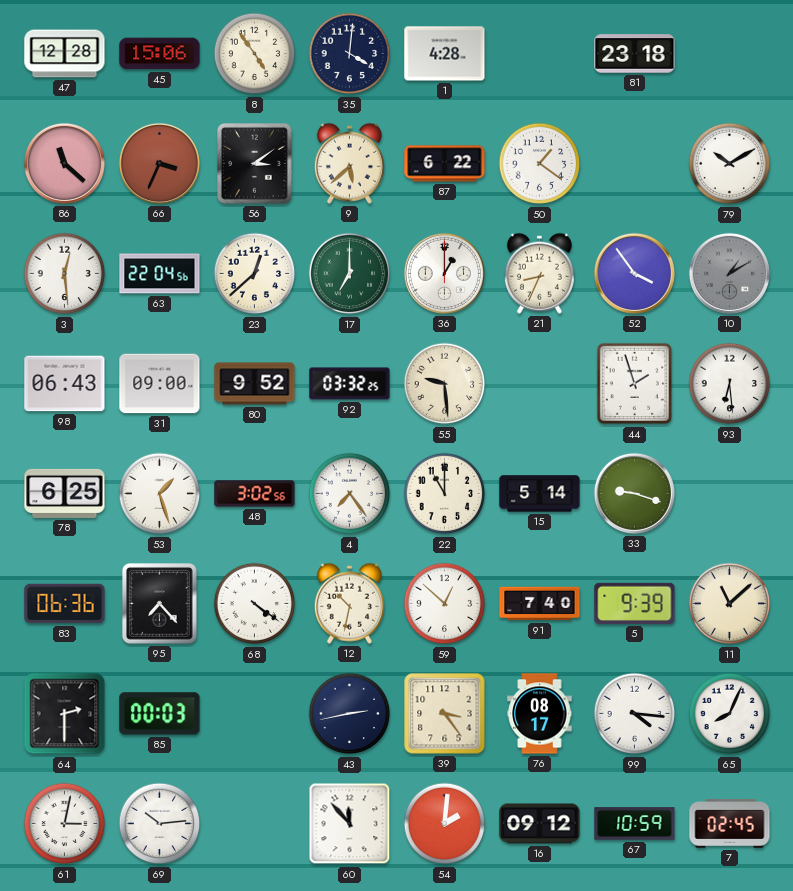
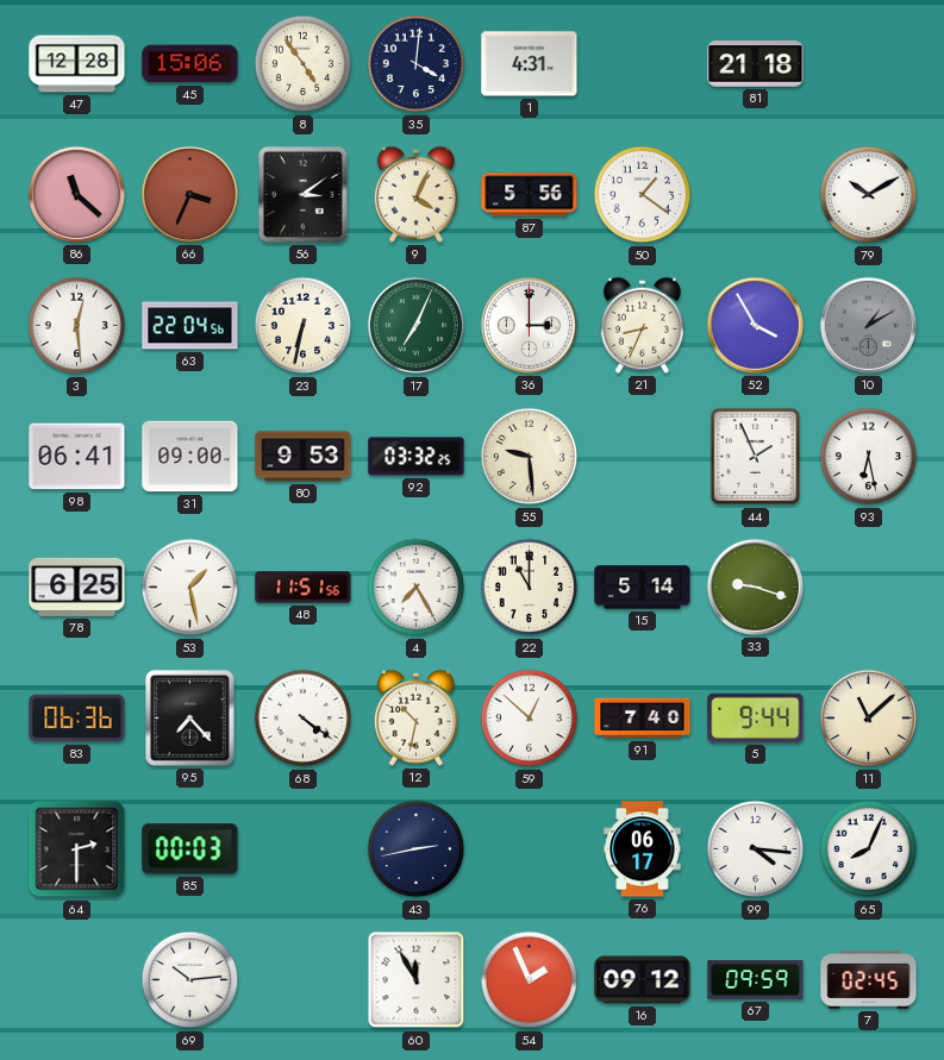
1: 4:28 -> 4:31
81: 23:18 -> 21:18
9: 5:38 -> 4:04
87: 6:22 -> 5:56
23: 12:38 -> 6:32
17: 7:00 -> 7:04
36: 1:00 -> 3:00
52: 3:54 -> 3:55
98: 06:43 -> 06:41
80: 9:52 -> 9:53
44: 1:57 -> 1:56
93: 6:29 -> 6:28
53: 1:27 -> 1:28
48: 3:02 -> 11:51
4: 7:24 -> 7:25
5: 9:39 -> 9:44
39: 3:24 -> none
76: 08:17 -> 06:17
61: 3:02 -> none
60: 11:53 -> 11:55
54: 2:01 -> 1:56
67: 10:59 -> 09:59
